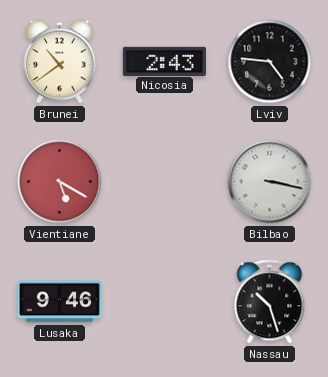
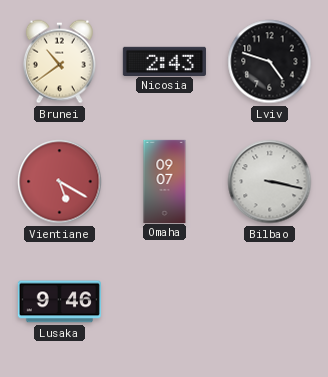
Lviv: 4:46 -> 4:48
Omaha: none -> 09:07
Nassau: 10:27 -> none
